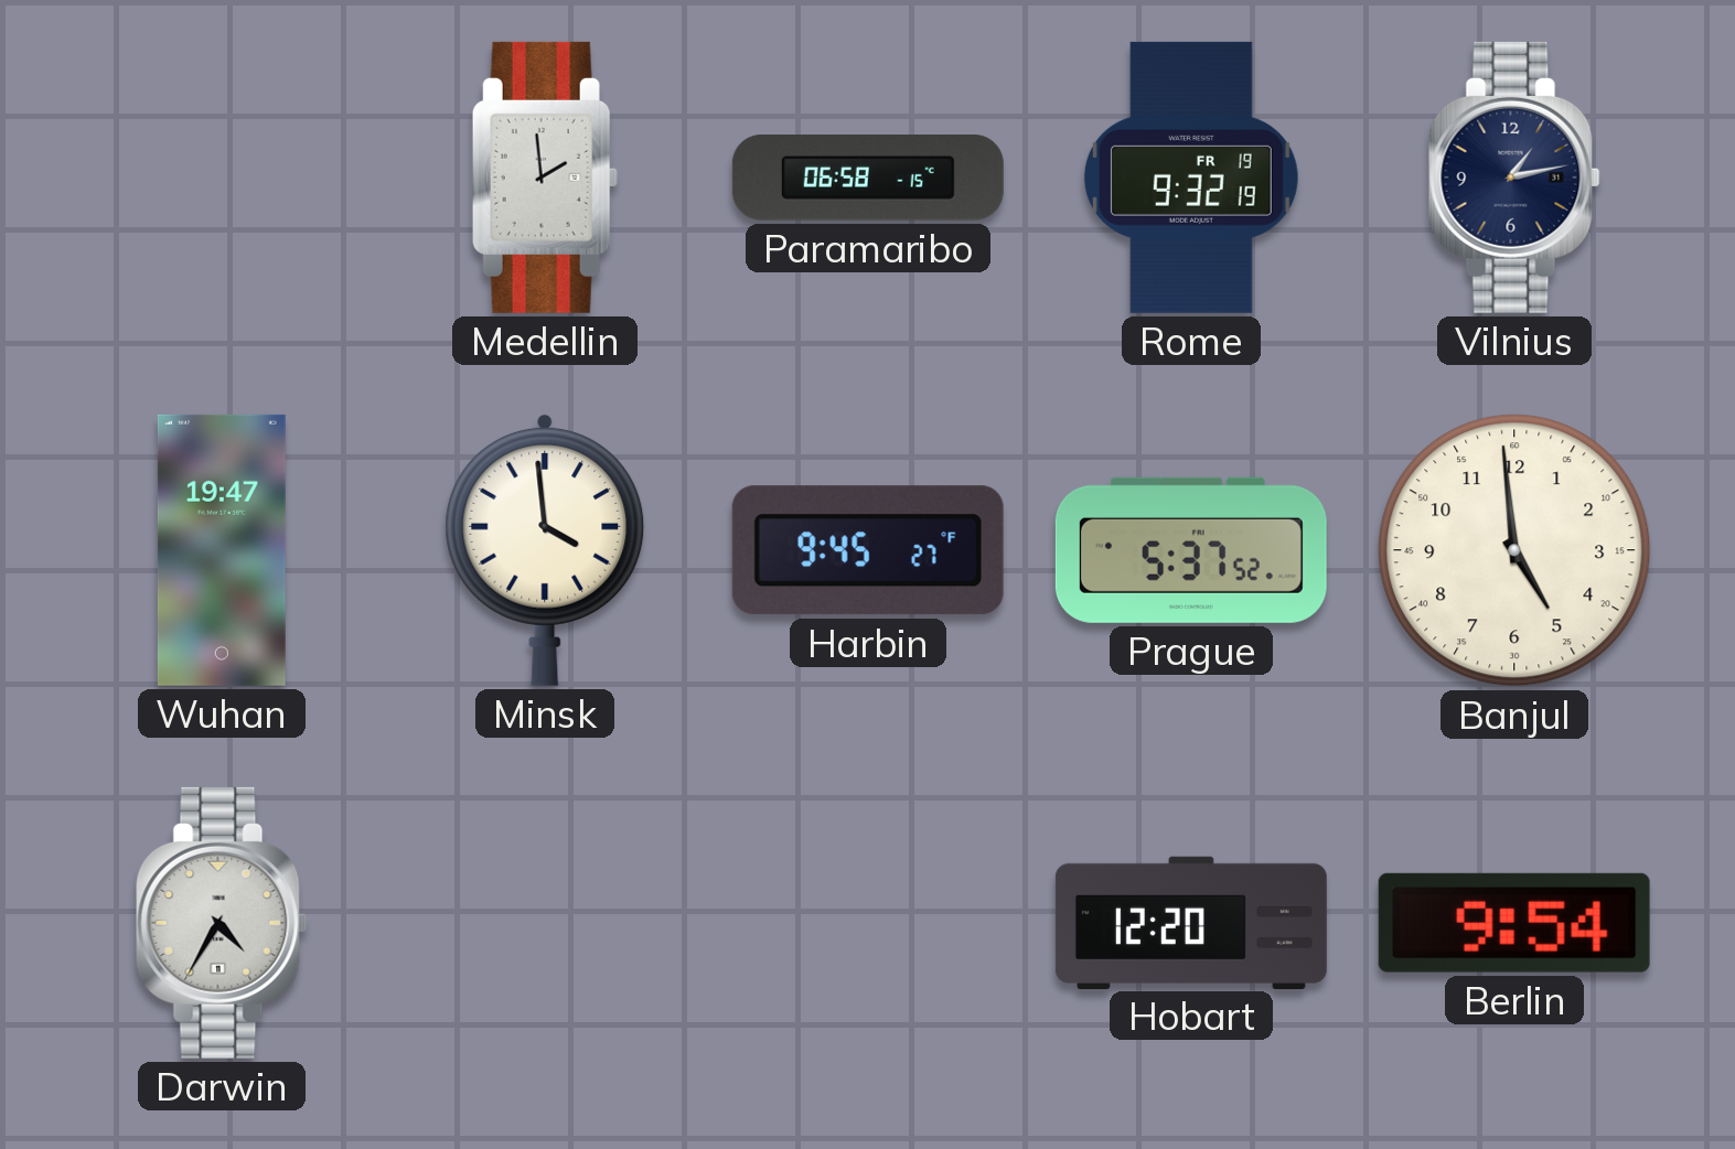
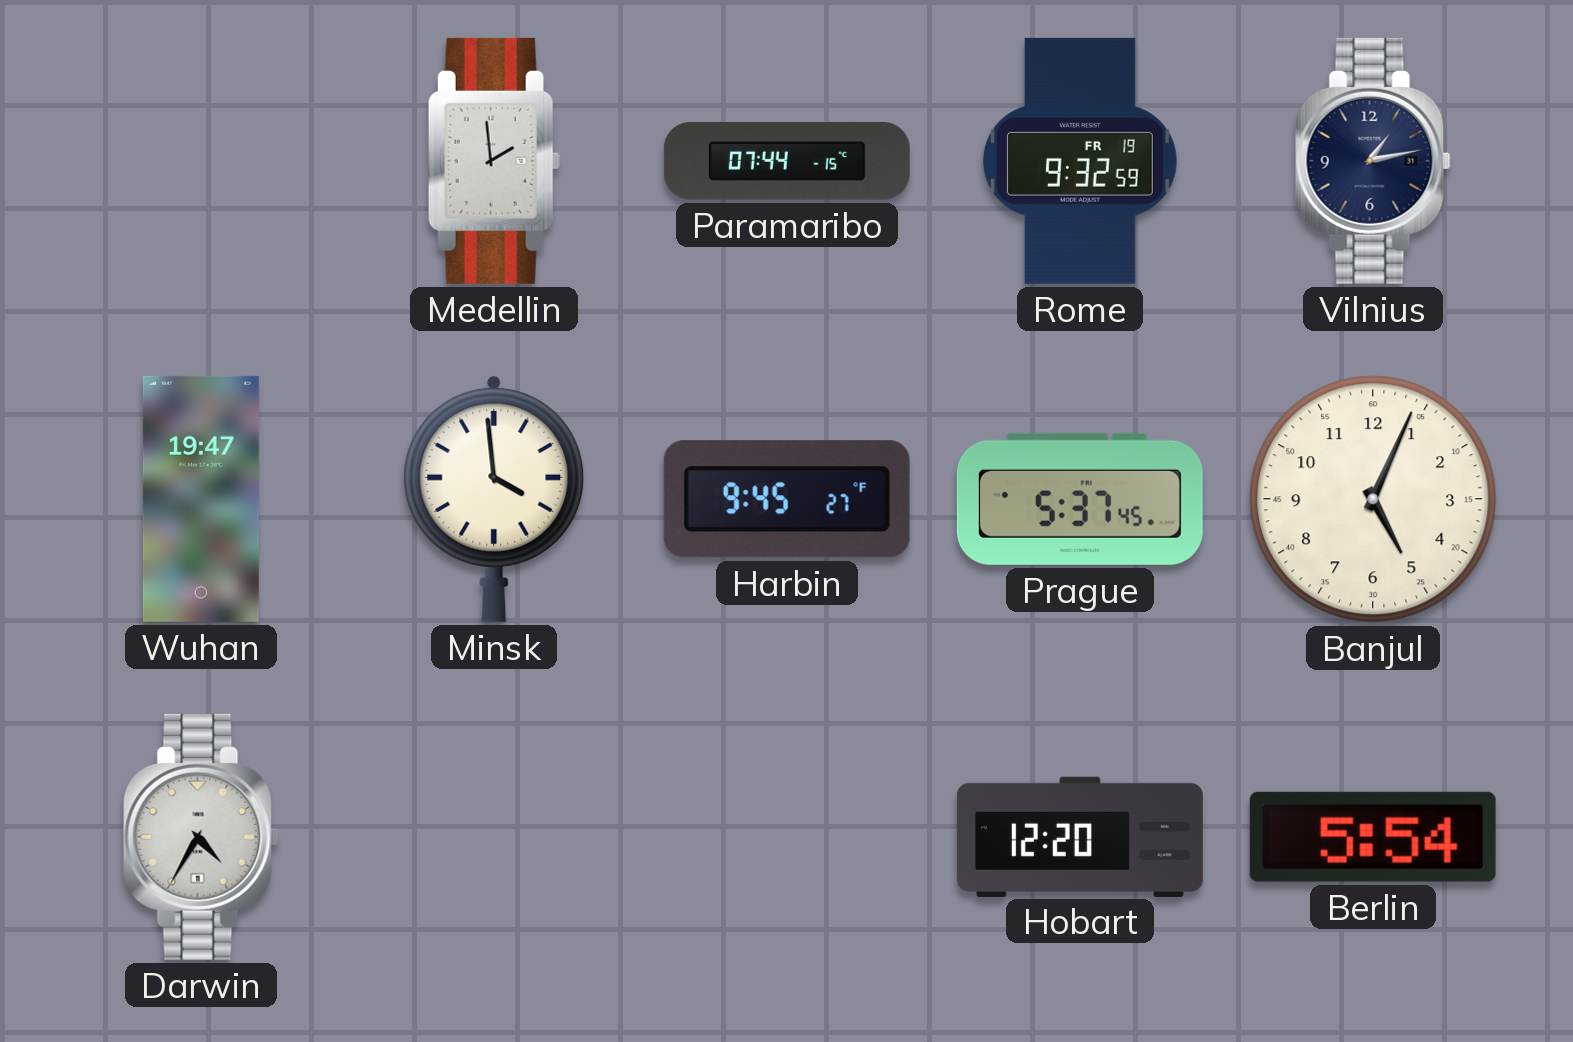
Paramaribo: 06:58 -> 07:44
Rome: 9:32:19 -> 9:32:59
Prague: 5:37:52 -> 5:37:45
Banjul: 4:59 -> 5:04
Berlin: 9:54 -> 5:54
